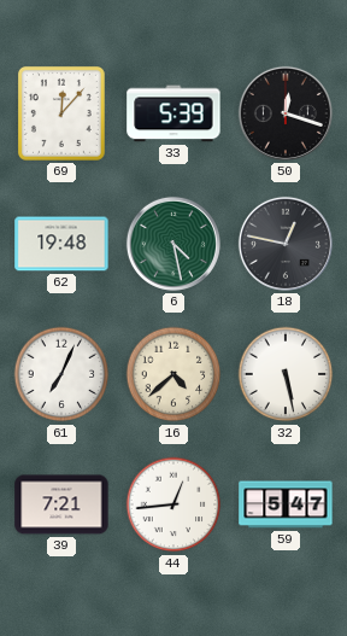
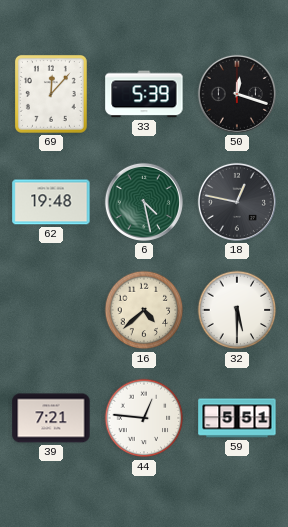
61: 7:04 -> none
32: 5:28 -> 5:30
44: 12:44 -> 12:46
59: 5:47 -> 5:51
